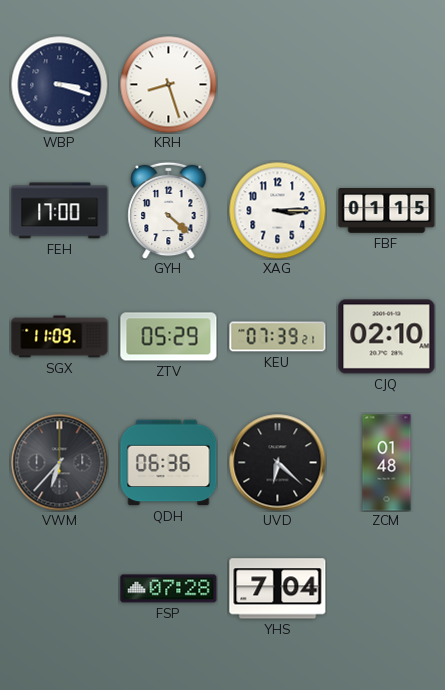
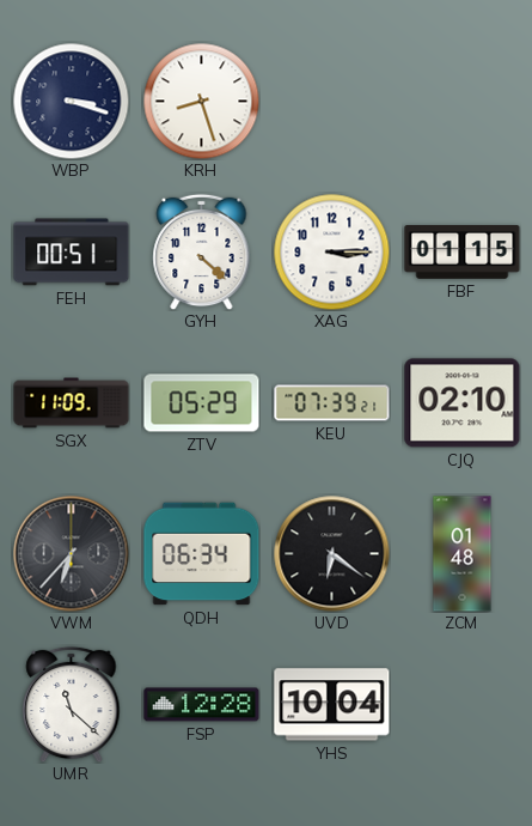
FEH: 17:00 -> 00:51
QDH: 06:36 -> 06:34
UVD: 6:22 -> 6:21
UMR: none -> 11:22
FSP: 07:28 -> 12:28
YHS: 7:04 -> 10:04
